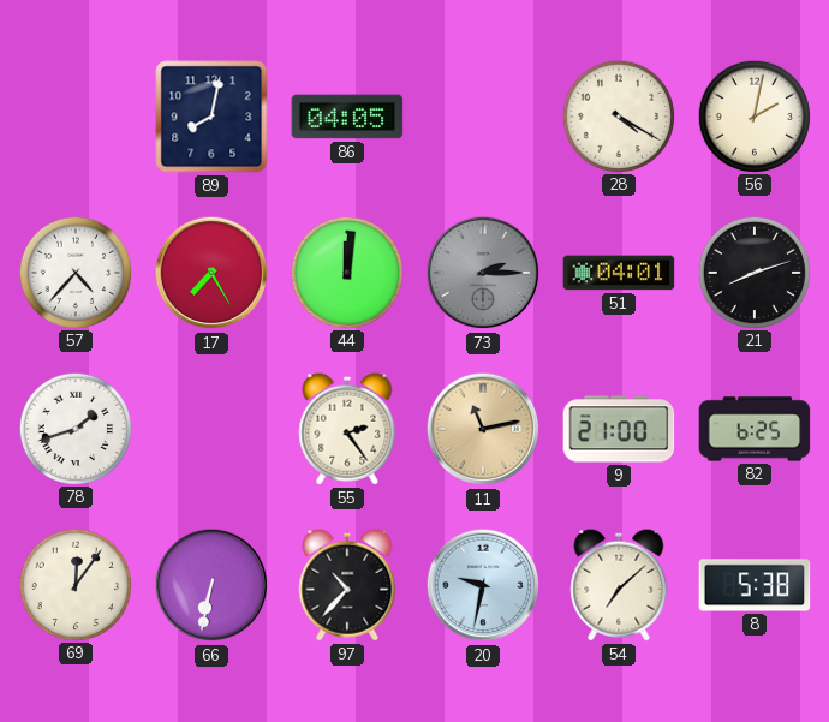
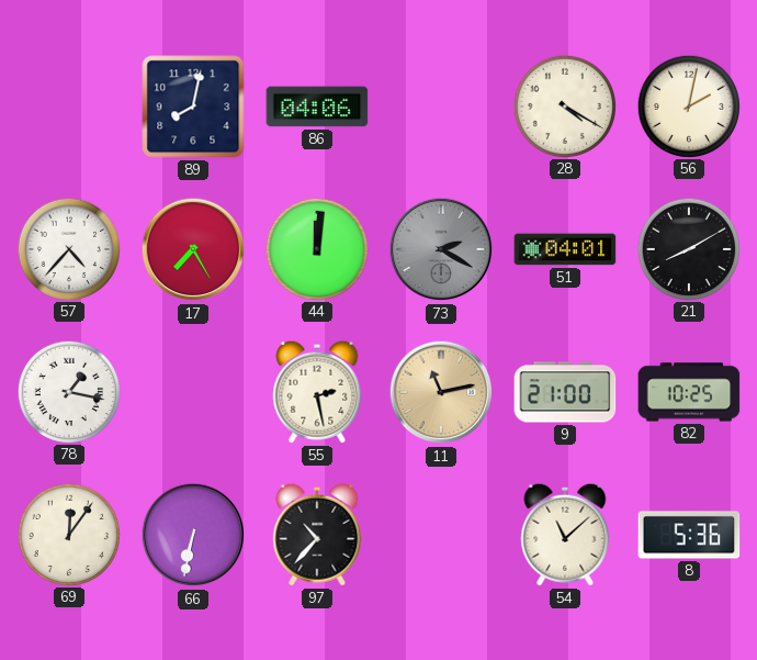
86: 04:05 -> 04:06
73: 2:15 -> 2:20
21: 8:12 -> 8:10
78: 1:42 -> 1:17
55: 2:24 -> 2:28
82: 6:25 -> 10:25
20: 9:32 -> none
54: 7:08 -> 11:08
8: 5:38 -> 5:36
